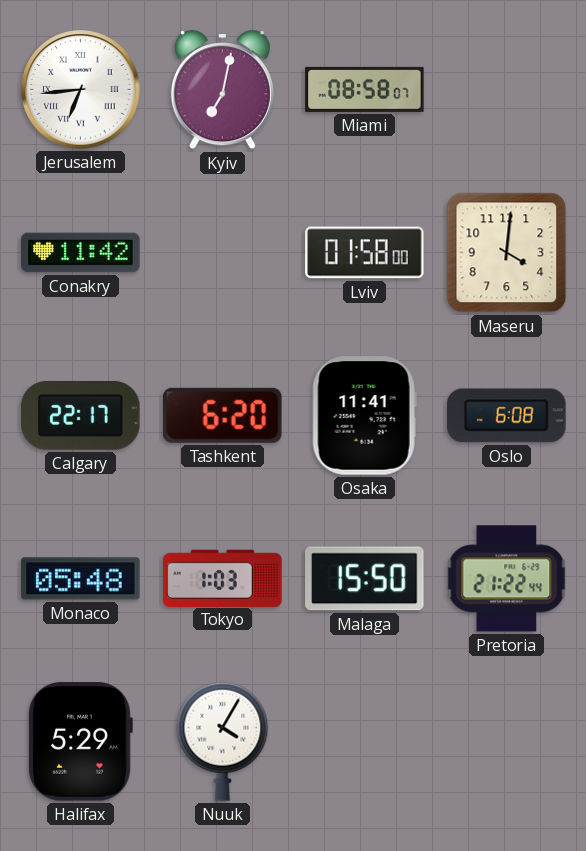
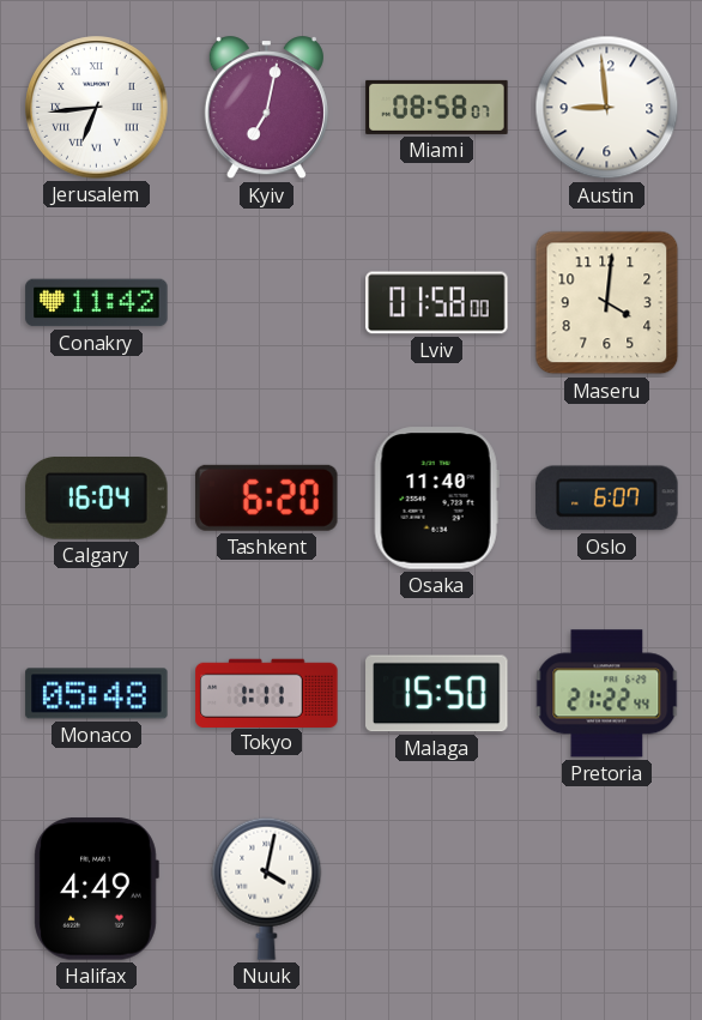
Austin: none -> 8:59
Calgary: 22:17 -> 16:04
Osaka: 11:41 -> 11:40
Oslo: 6:08 -> 6:07
Tokyo: 1:03 -> 1:11
Halifax: 5:29 -> 4:49
Nuuk: 4:05 -> 4:02
